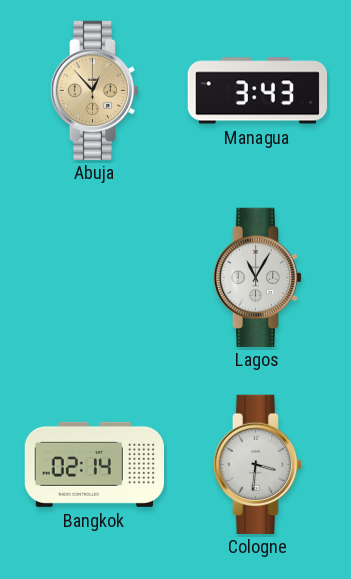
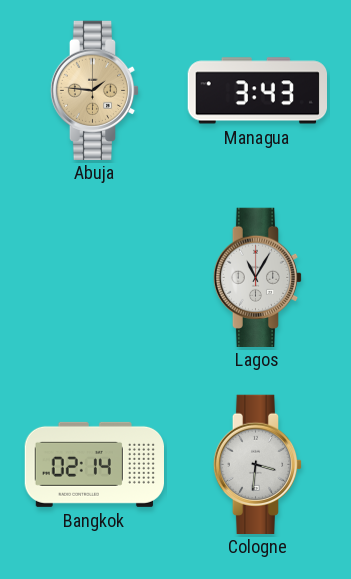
Abuja: 12:53 -> 1:46
